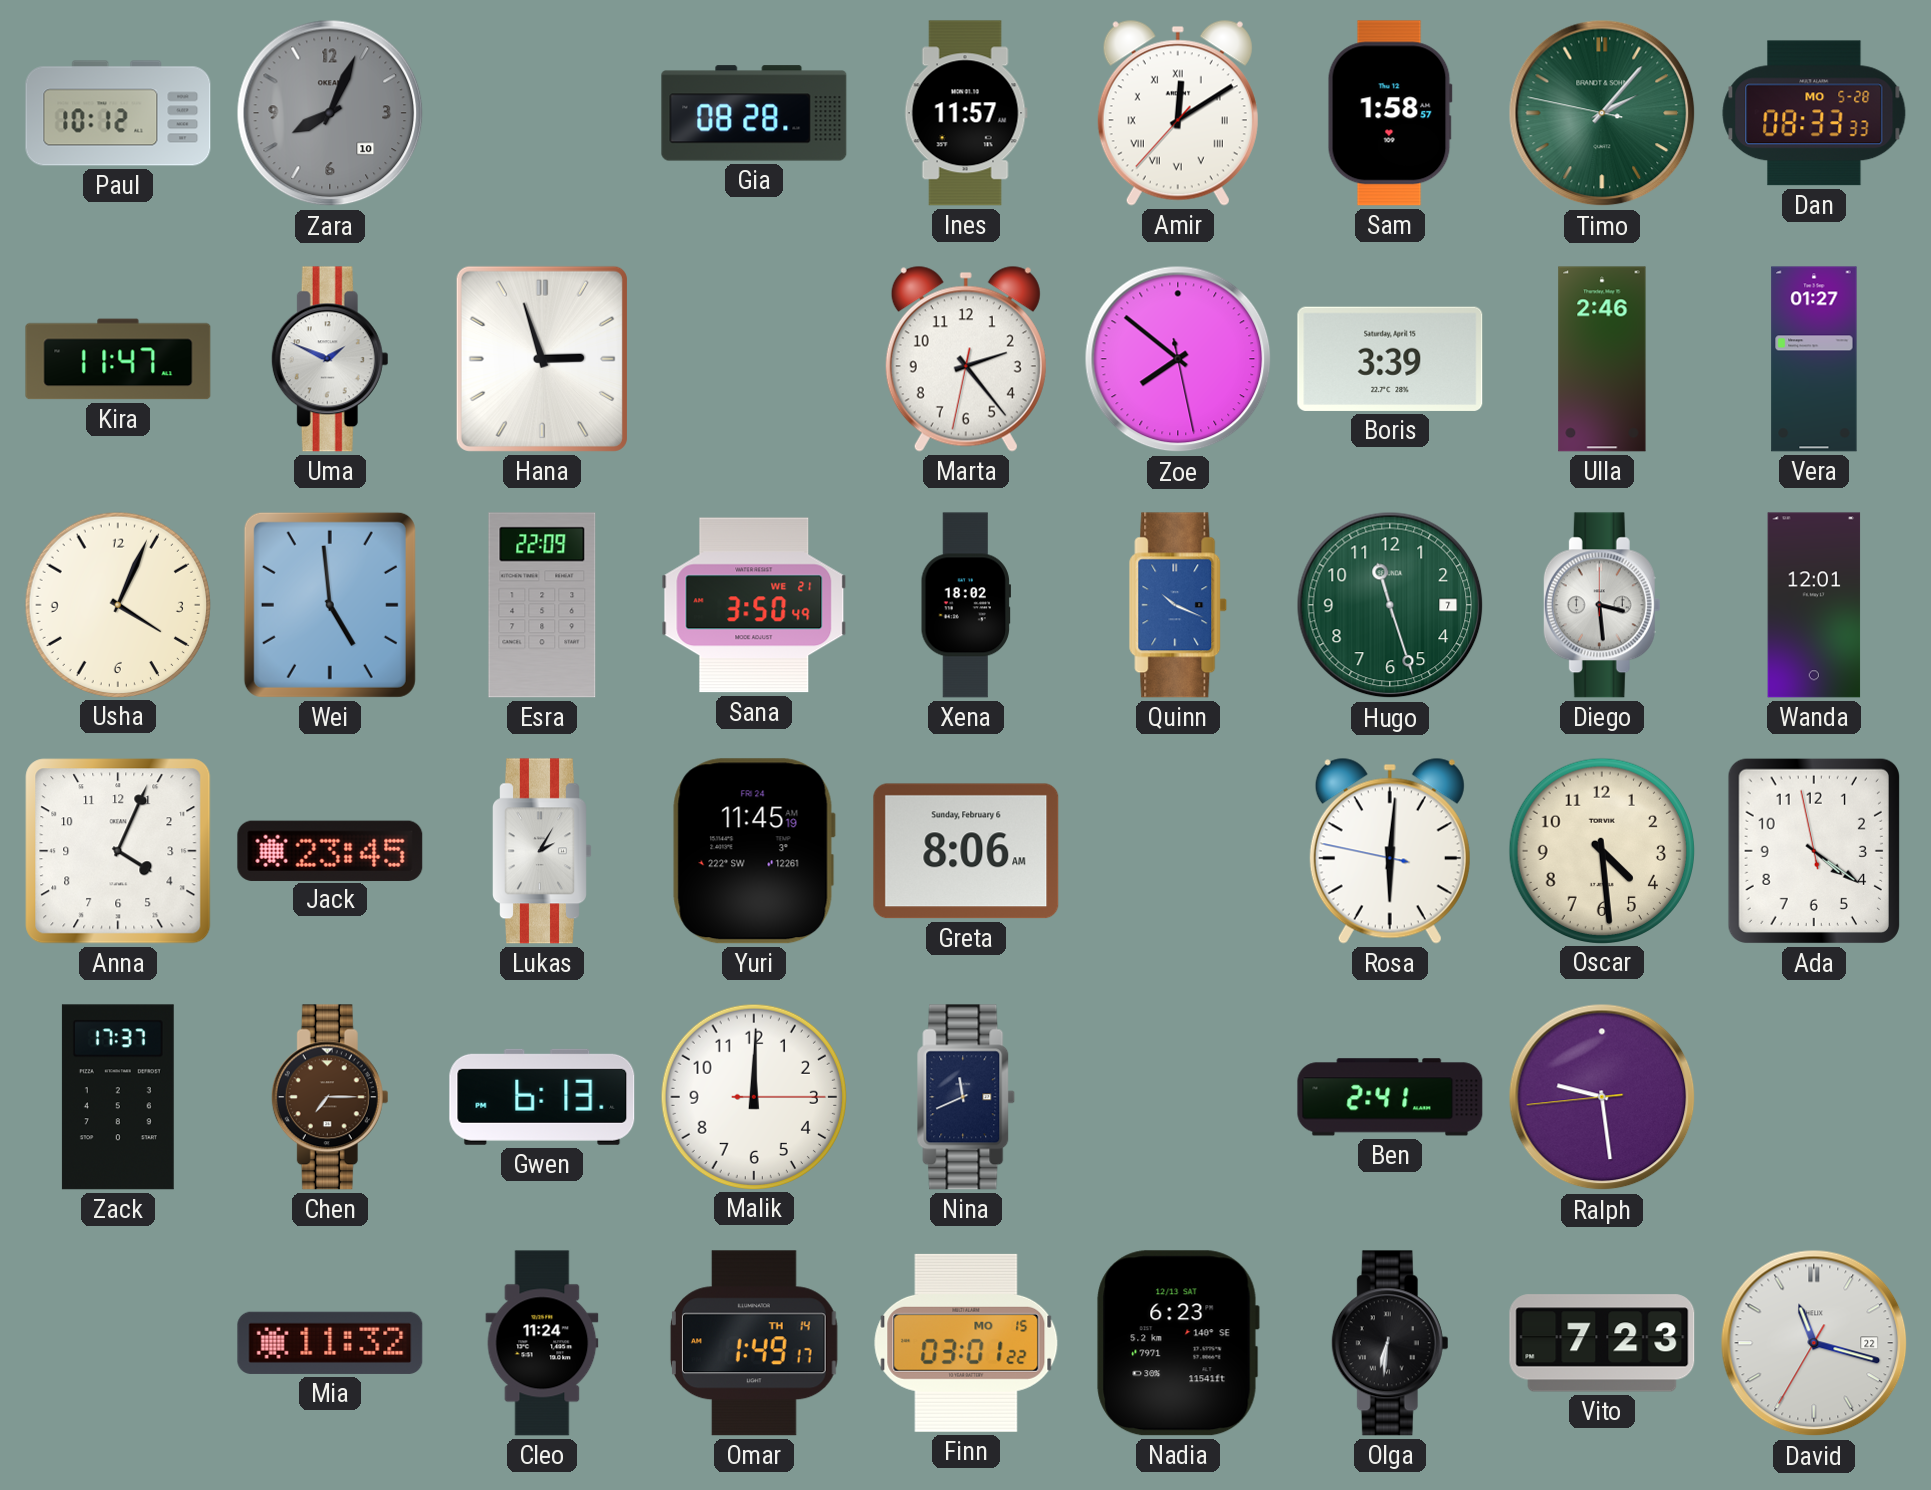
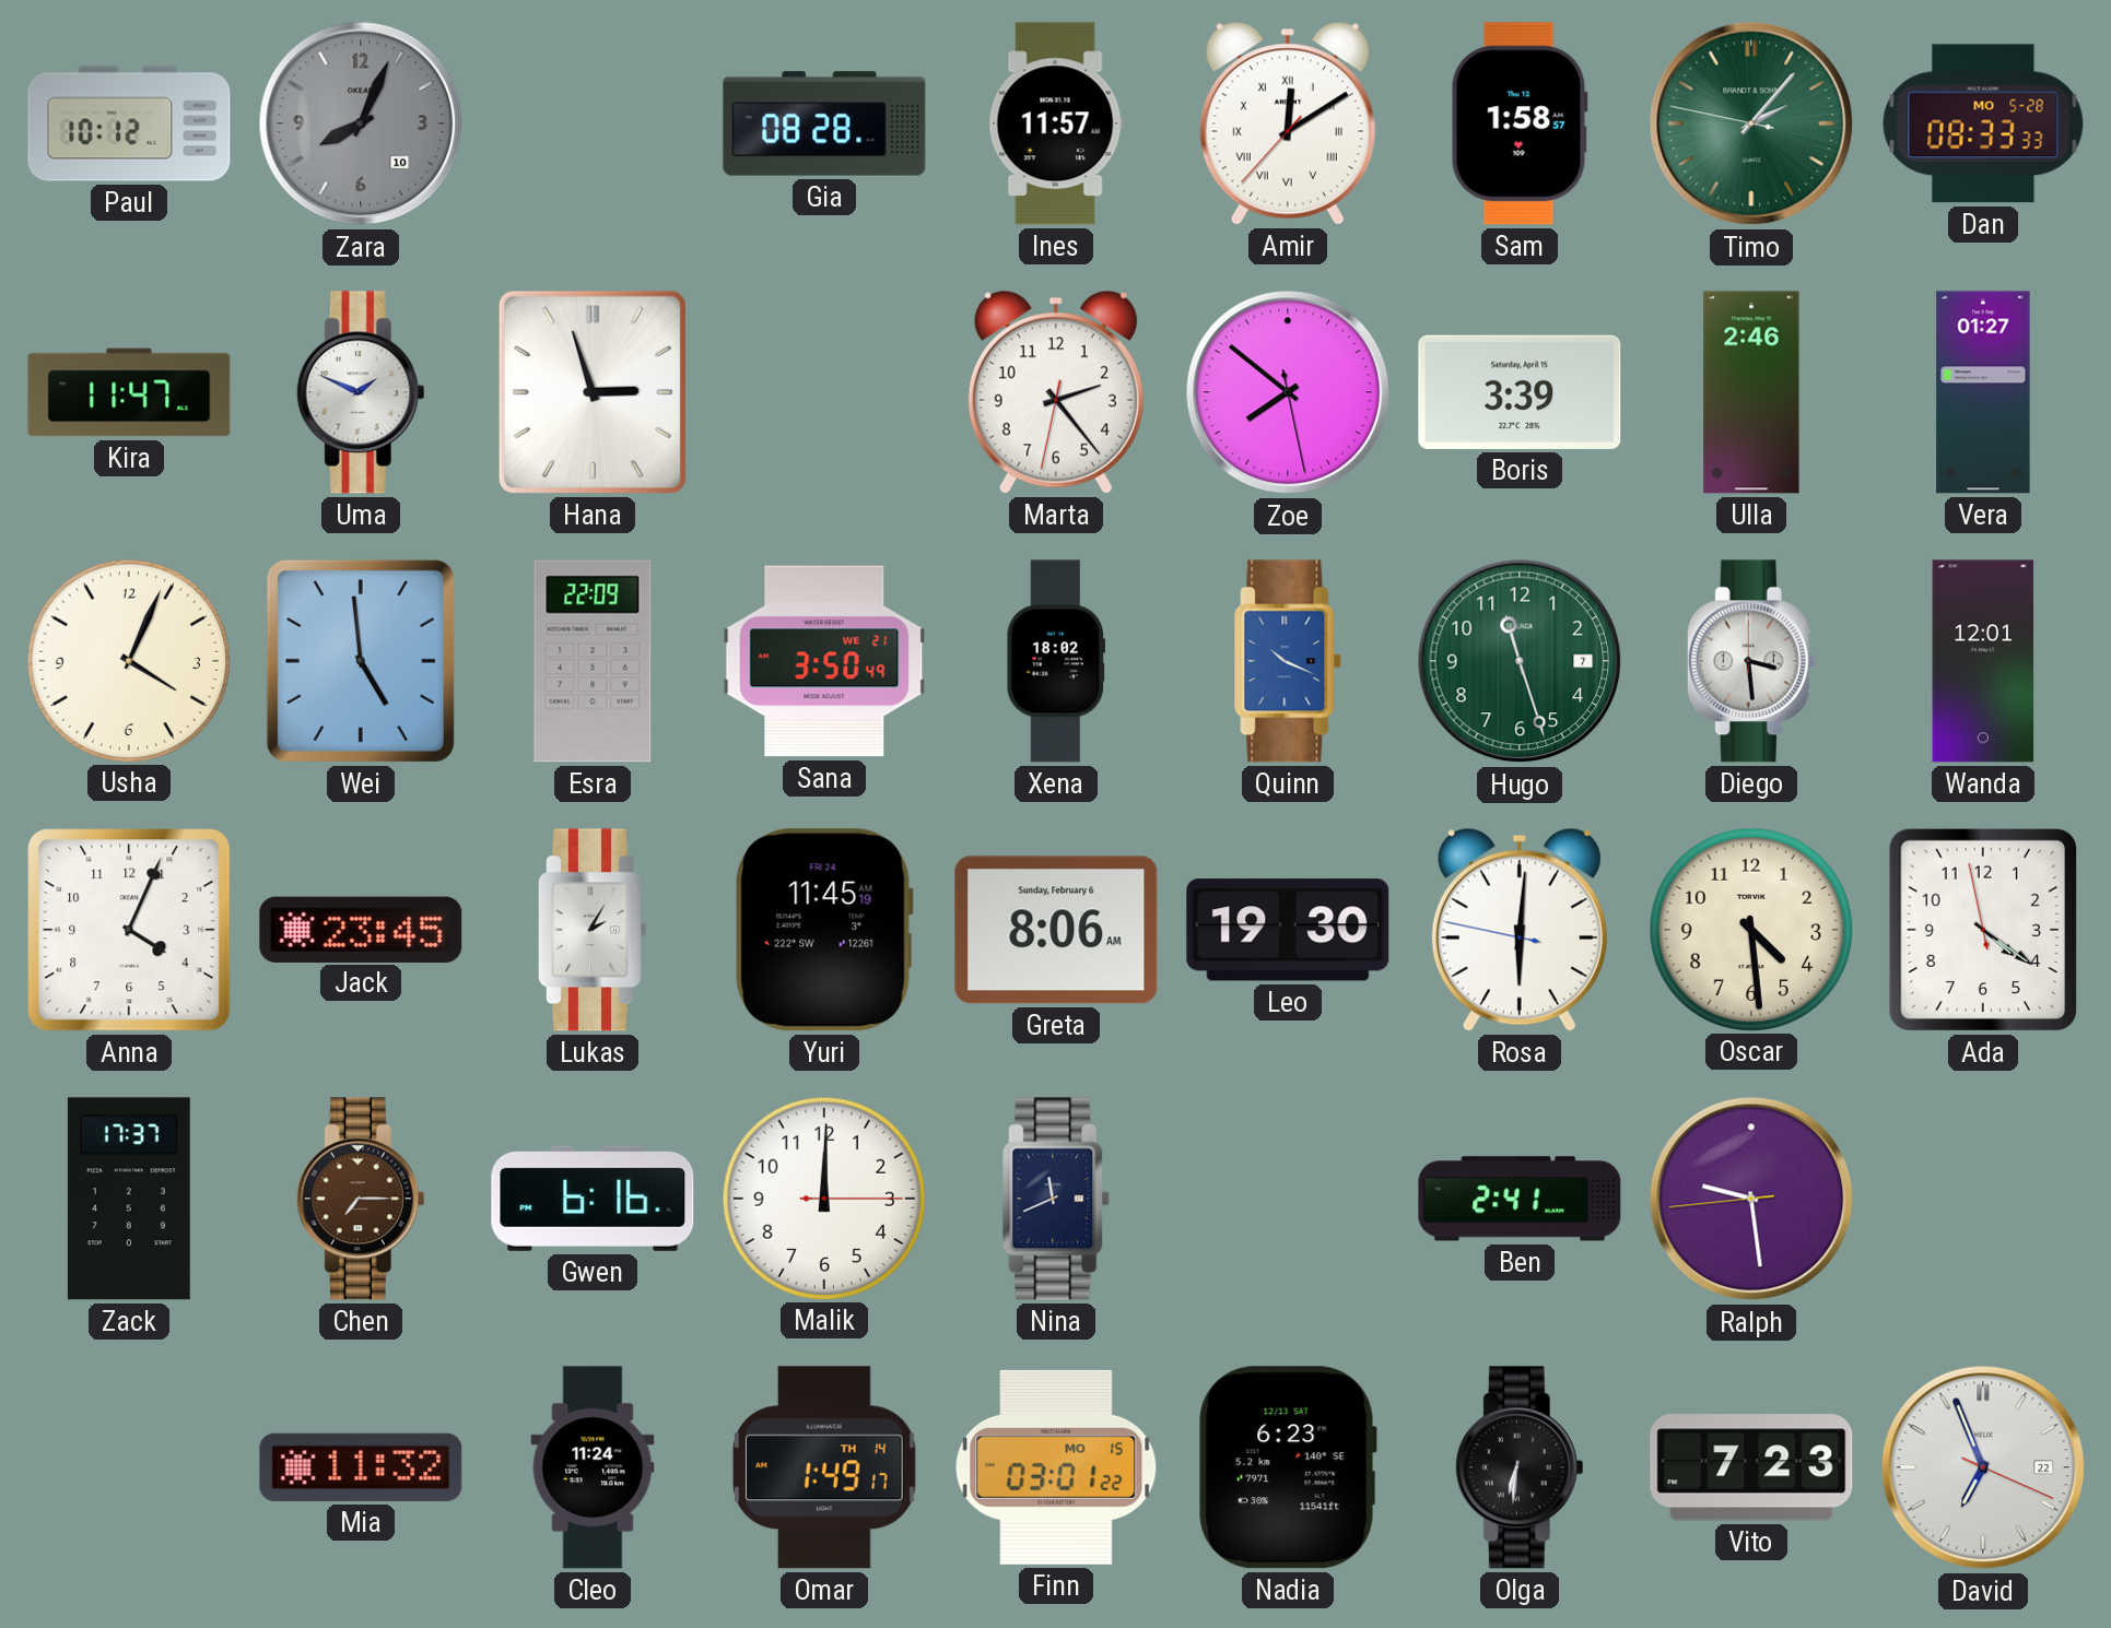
Leo: none -> 19:30
Gwen: 6:13 -> 6:16
David: 11:17 -> 6:56
